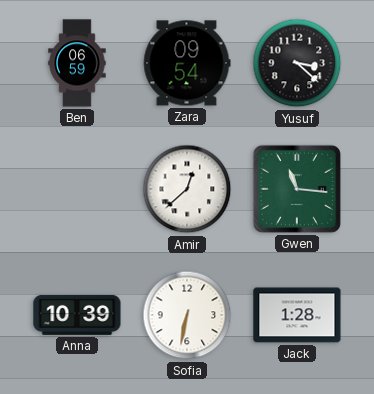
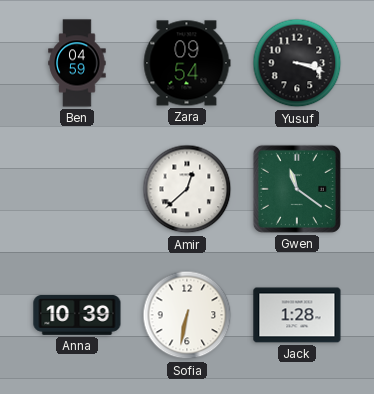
Ben: 06:59 -> 04:59
Yusuf: 3:22 -> 3:18
Gwen: 11:16 -> 11:21
